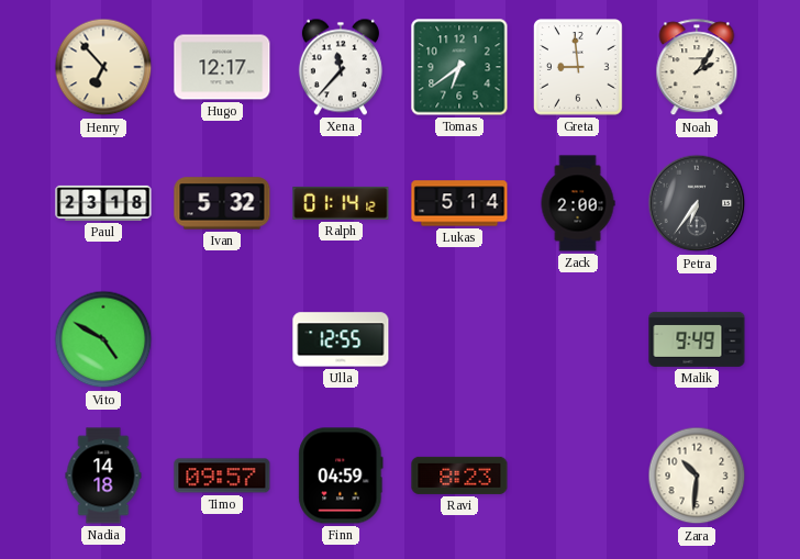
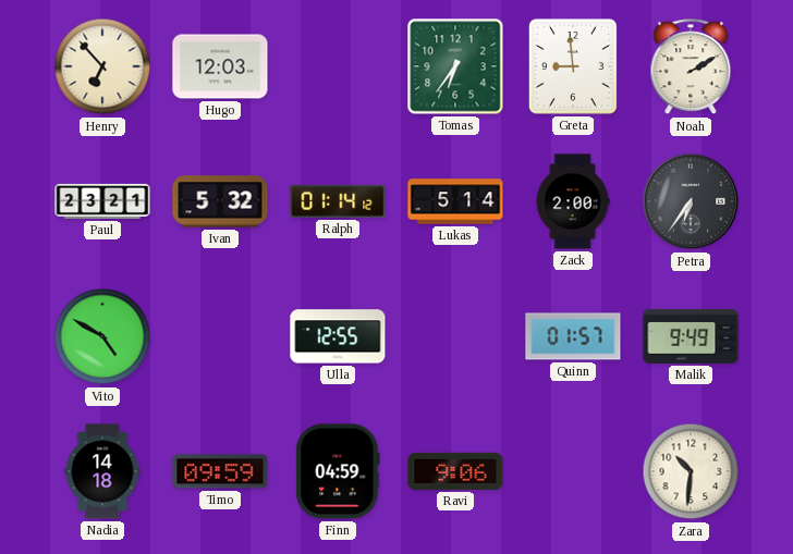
Hugo: 12:17 -> 12:03
Xena: 11:37 -> none
Tomas: 6:39 -> 6:36
Noah: 2:06 -> 2:10
Paul: 23:18 -> 23:21
Quinn: none -> 01:57
Timo: 09:57 -> 09:59
Ravi: 8:23 -> 9:06
